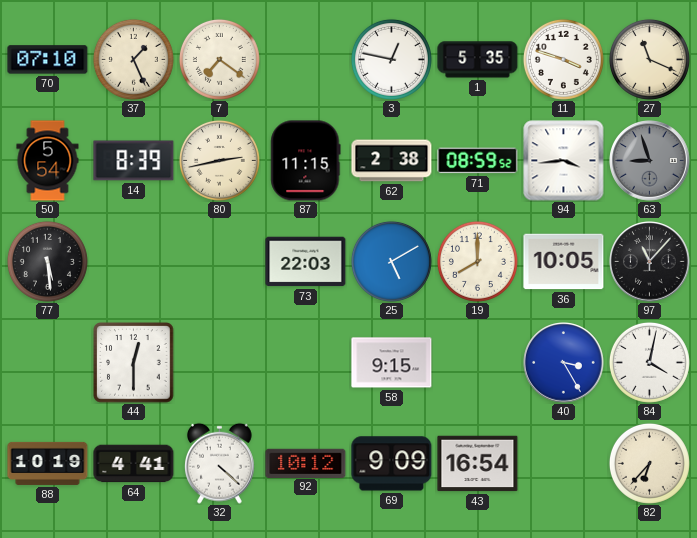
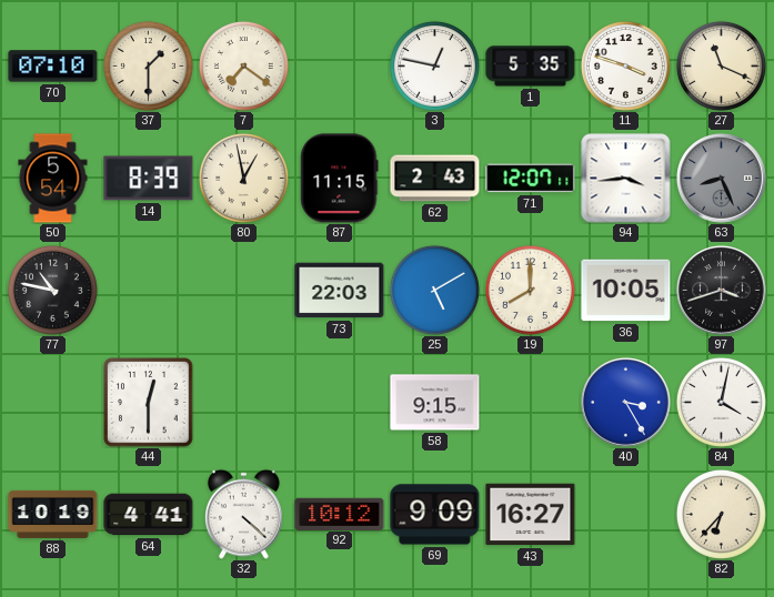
37: 1:26 -> 1:30
80: 2:43 -> 12:58
62: 2:38 -> 2:43
71: 08:59 -> 12:07
63: 8:57 -> 8:26
77: 5:29 -> 10:47
97: 11:07 -> 3:42
43: 16:54 -> 16:27
